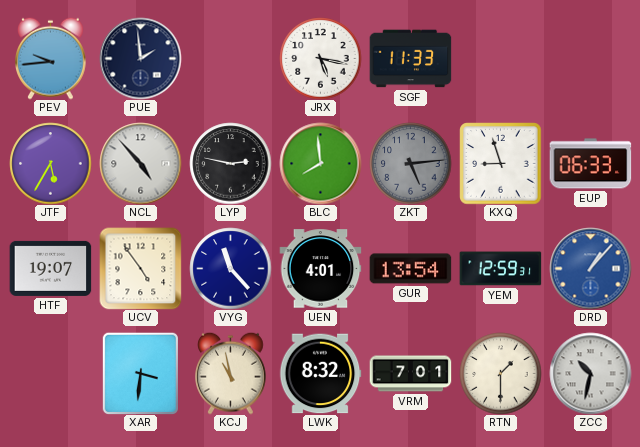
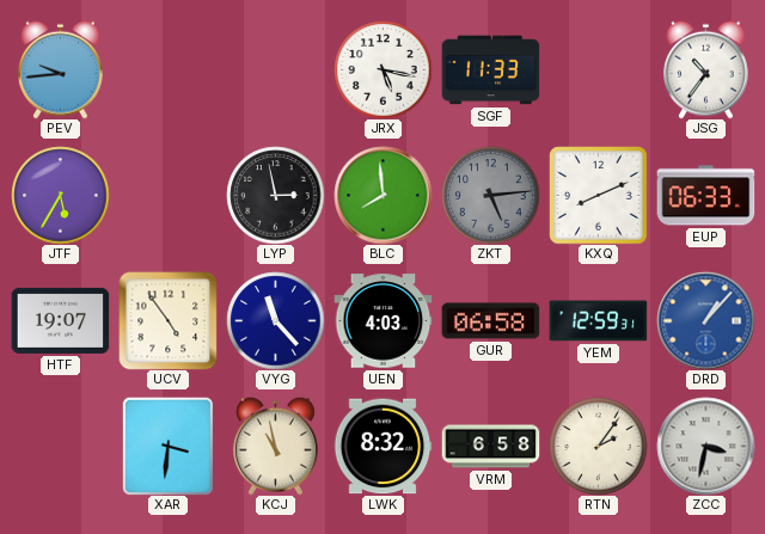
PUE: 1:59 -> none
JSG: none -> 10:36
NCL: 4:53 -> none
LYP: 2:47 -> 2:58
KXQ: 8:57 -> 8:11
UEN: 4:01 -> 4:03
GUR: 13:54 -> 06:58
VRM: 7:01 -> 6:58
RTN: 1:30 -> 2:06
ZCC: 10:32 -> 3:32
